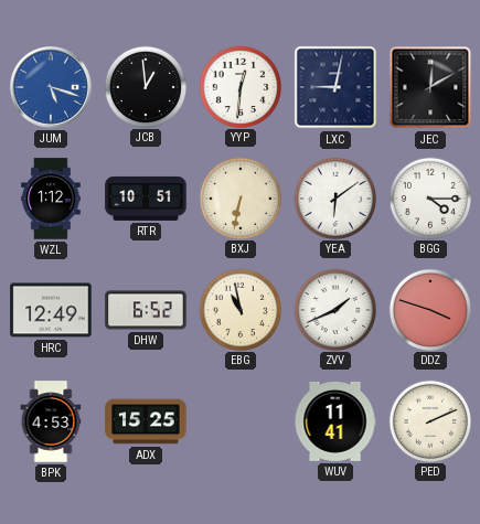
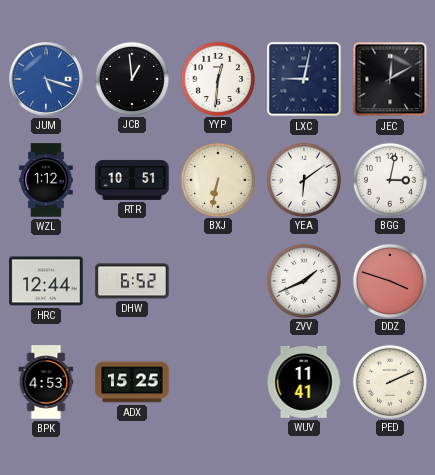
BGG: 4:15 -> 3:02
HRC: 12:49 -> 12:44
EBG: 10:58 -> none
